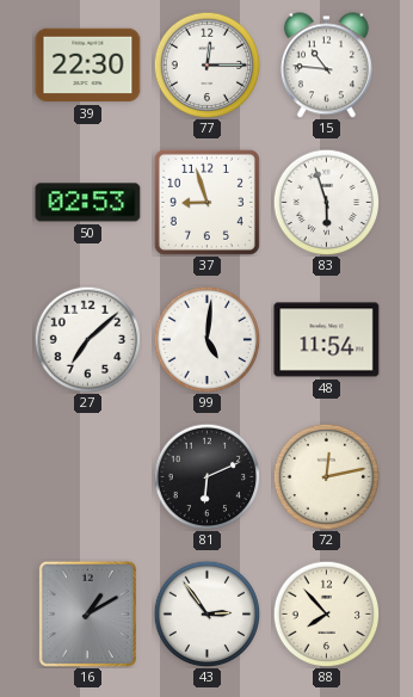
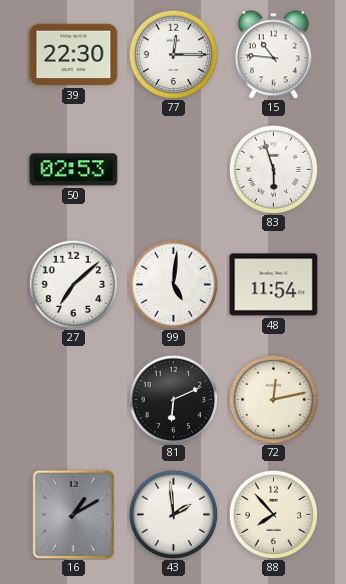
37: 8:57 -> none
43: 2:54 -> 1:59
